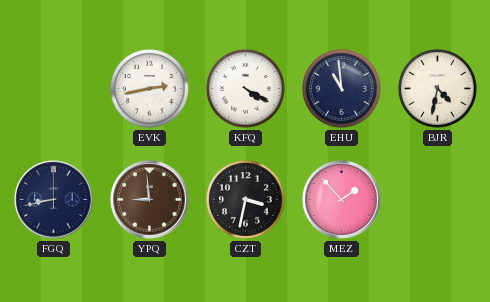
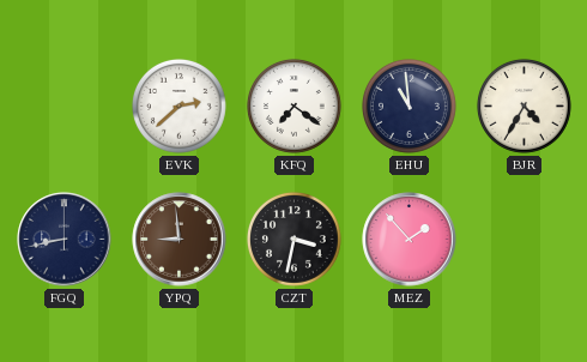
EVK: 2:43 -> 2:38
KFQ: 4:20 -> 7:21
BJR: 4:32 -> 4:35
